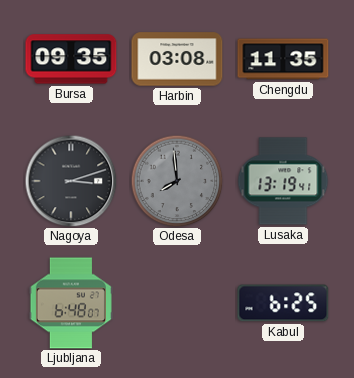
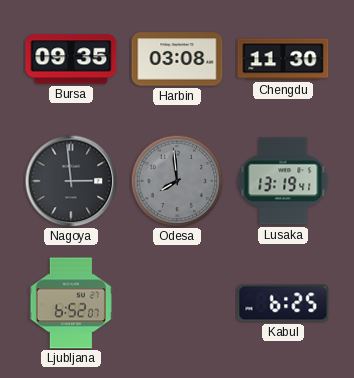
Chengdu: 11:35 -> 11:30
Nagoya: 3:12 -> 2:59
Ljubljana: 6:48 -> 6:52
